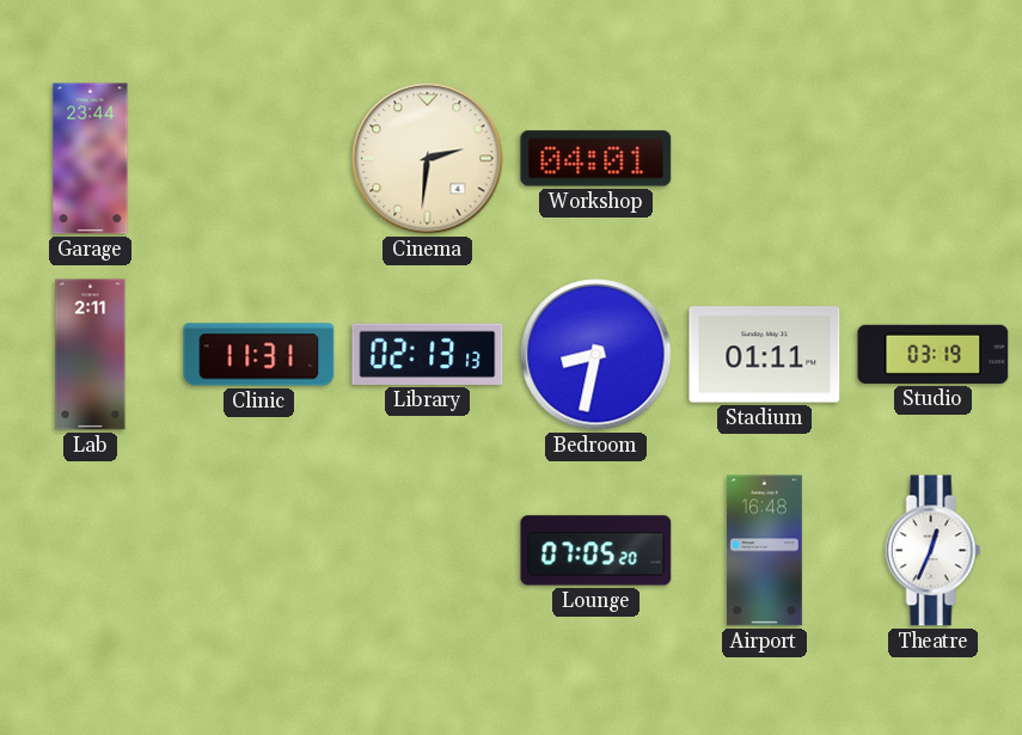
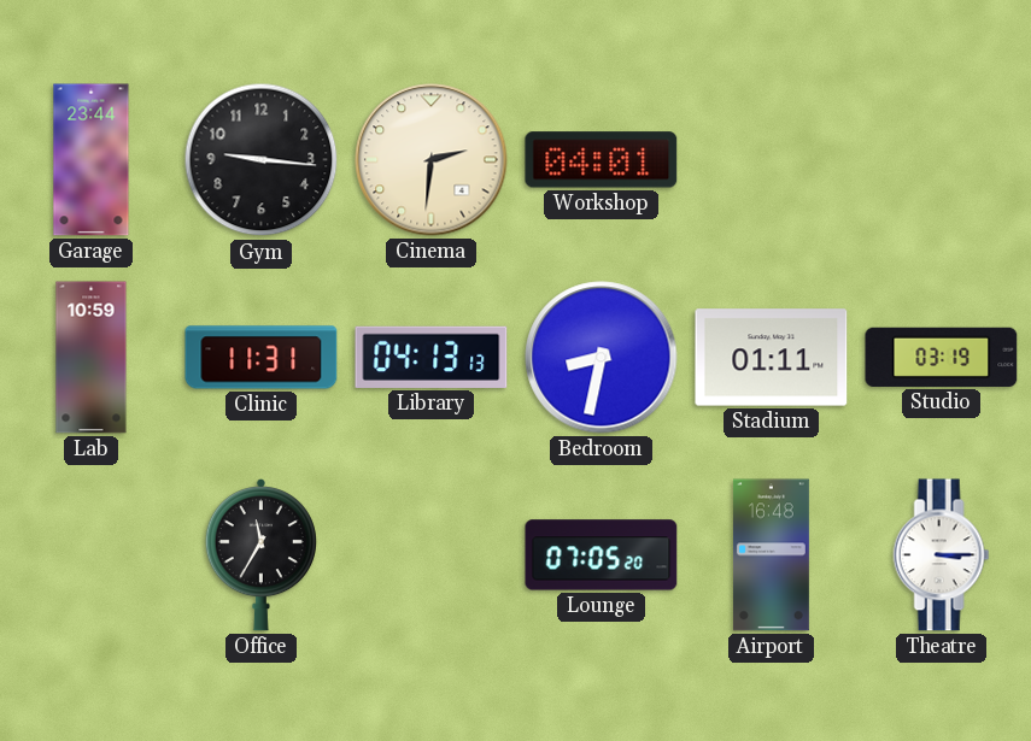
Gym: none -> 9:16
Lab: 2:11 -> 10:59
Library: 02:13 -> 04:13
Office: none -> 11:35
Theatre: 12:34 -> 3:15
